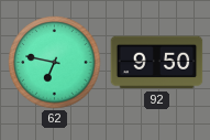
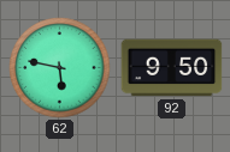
62: 6:47 -> 5:47
